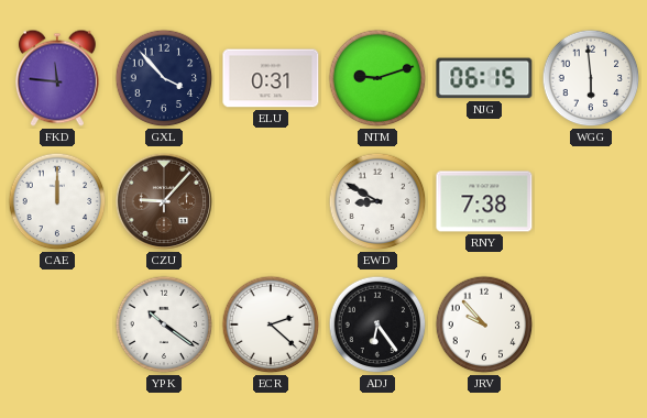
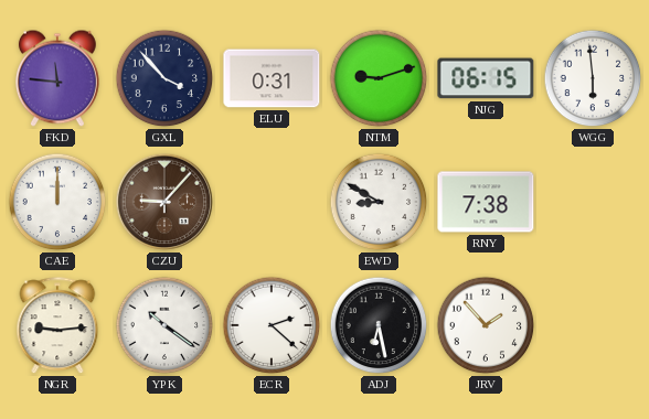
NGR: none -> 9:14
ADJ: 6:24 -> 6:28
JRV: 9:53 -> 1:53
